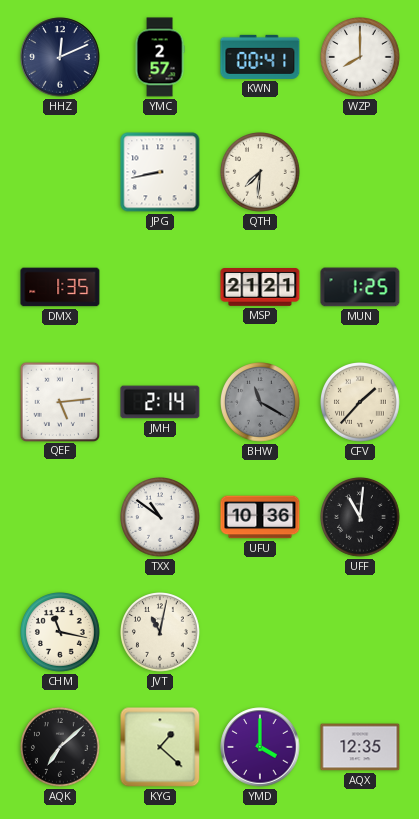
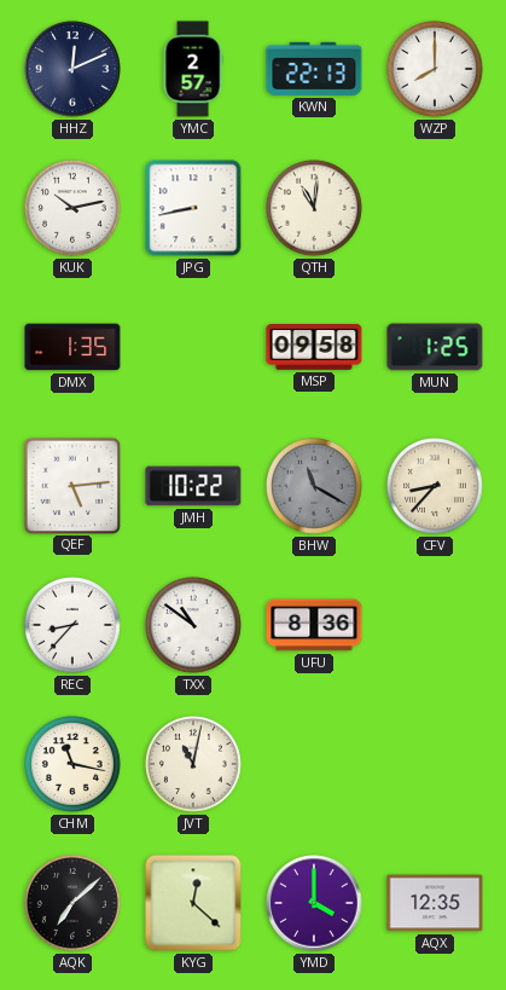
KWN: 00:41 -> 22:13
KUK: none -> 10:13
QTH: 7:31 -> 11:01
MSP: 21:21 -> 09:58
JMH: 2:14 -> 10:22
CFV: 1:37 -> 8:37
REC: none -> 8:37
UFU: 10:36 -> 8:36
UFF: 11:01 -> none
KYG: 1:22 -> 12:22
